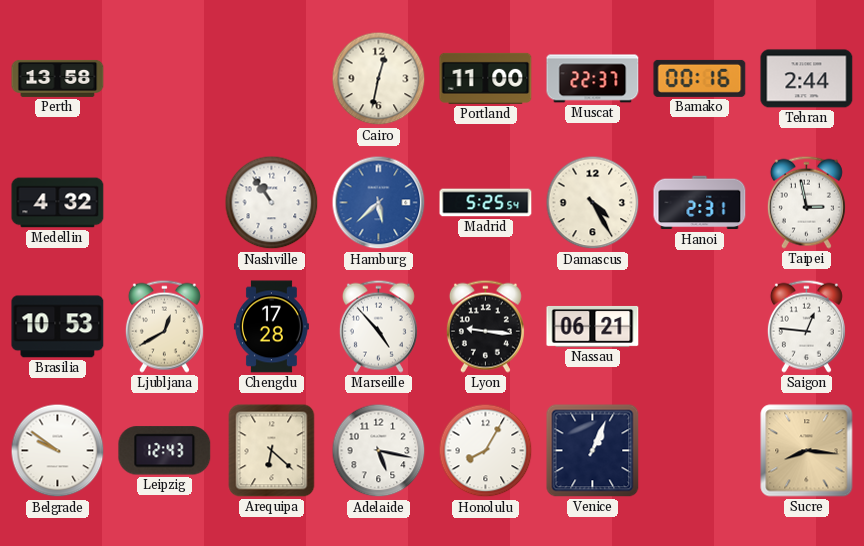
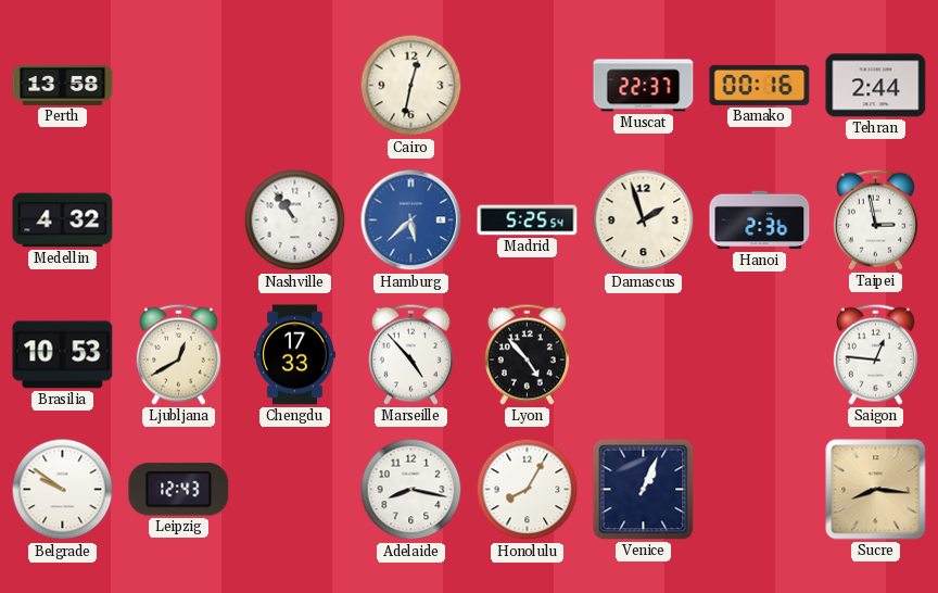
Portland: 11:00 -> none
Damascus: 4:25 -> 1:57
Hanoi: 2:31 -> 2:36
Chengdu: 17:28 -> 17:33
Lyon: 9:16 -> 4:53
Nassau: 06:21 -> none
Arequipa: 6:22 -> none
Adelaide: 5:17 -> 8:17
